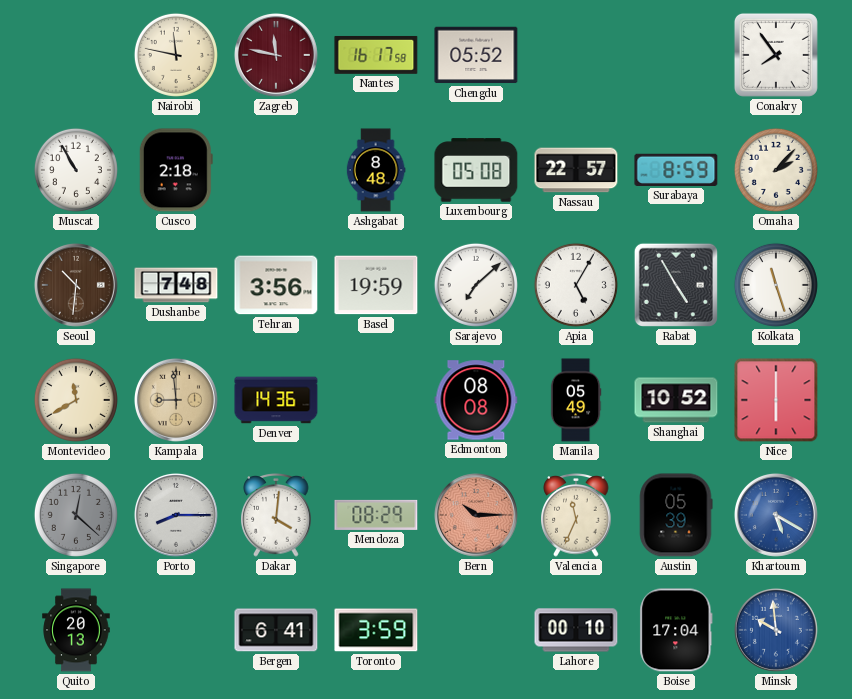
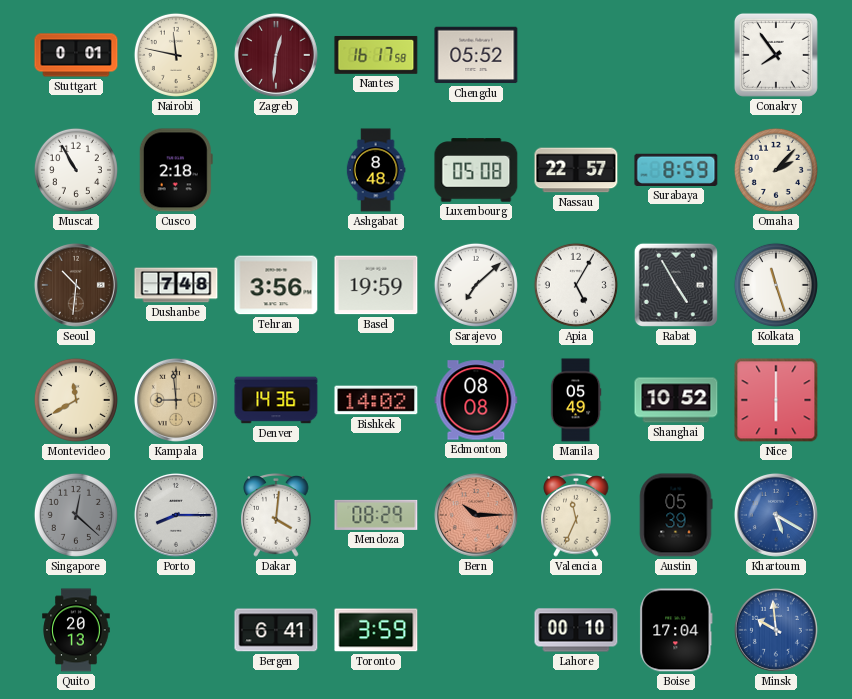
Stuttgart: none -> 0:01
Zagreb: 11:47 -> 12:31
Bishkek: none -> 14:02
